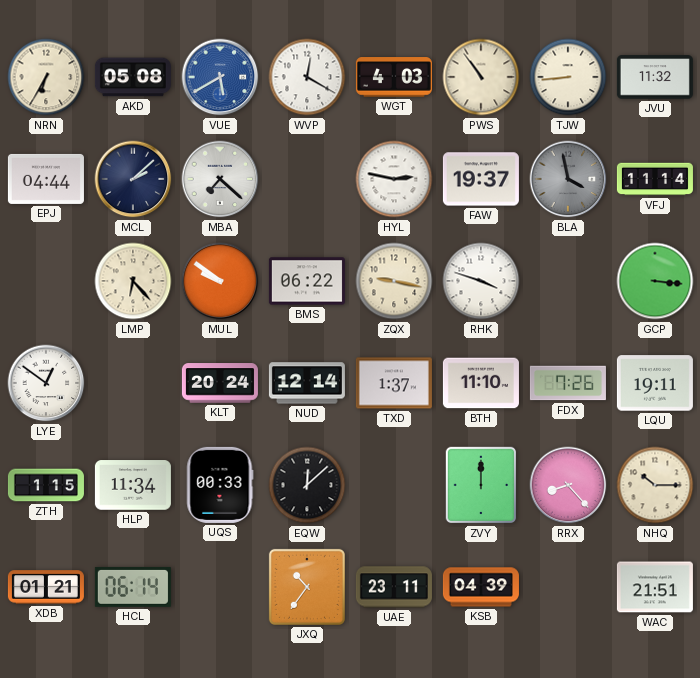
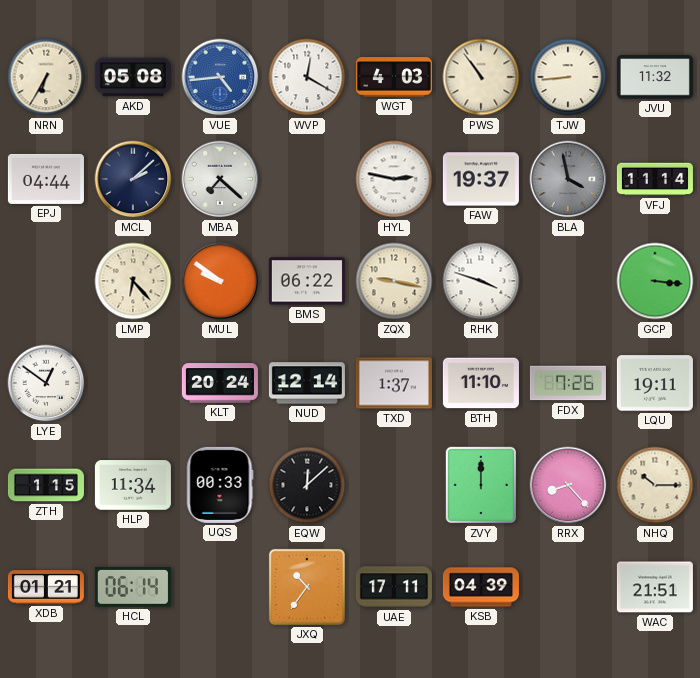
VUE: 5:40 -> 4:44
UAE: 23:11 -> 17:11
